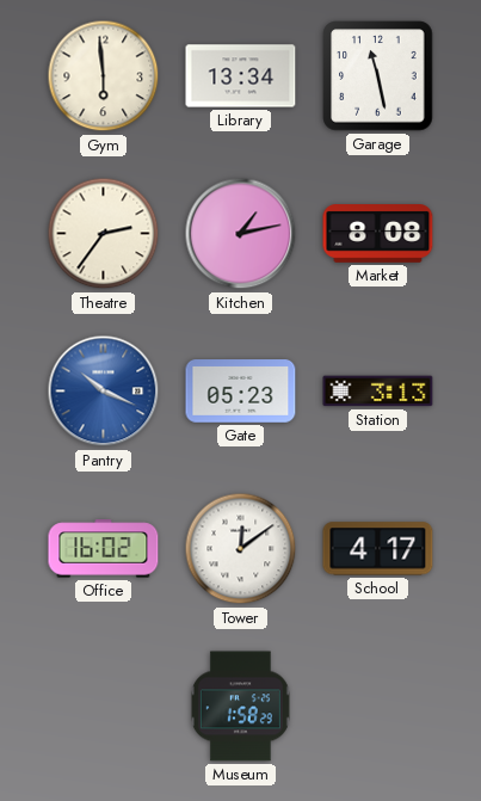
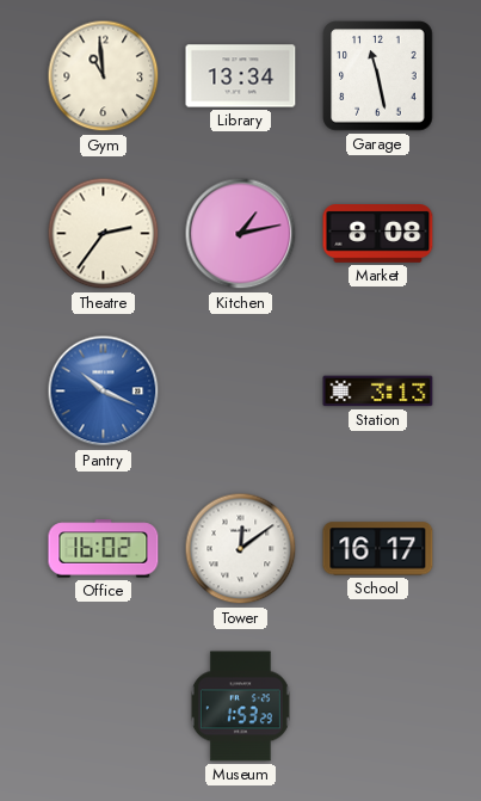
Gym: 5:59 -> 10:59
Gate: 05:23 -> none
School: 4:17 -> 16:17
Museum: 1:58 -> 1:53
